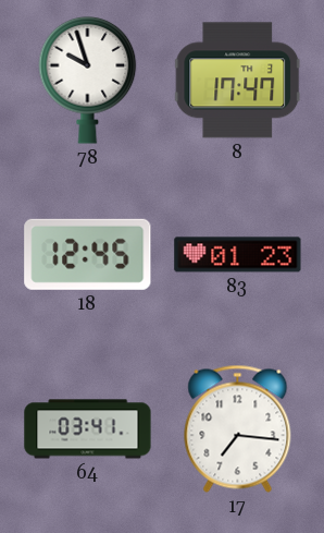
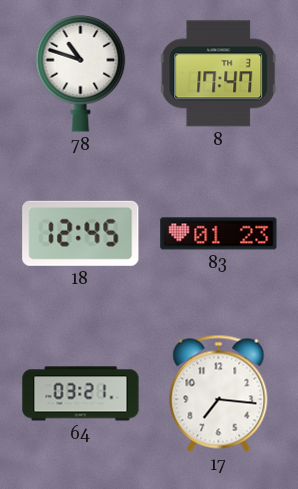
78: 9:57 -> 10:48
64: 03:41 -> 03:21
